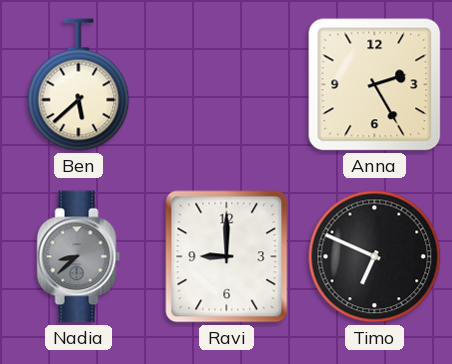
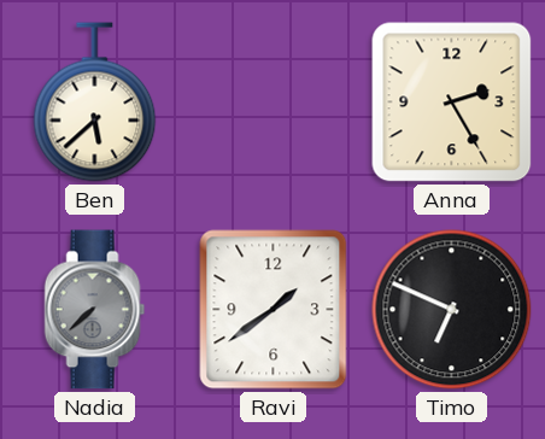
Nadia: 8:38 -> 7:38
Ravi: 9:00 -> 1:39
